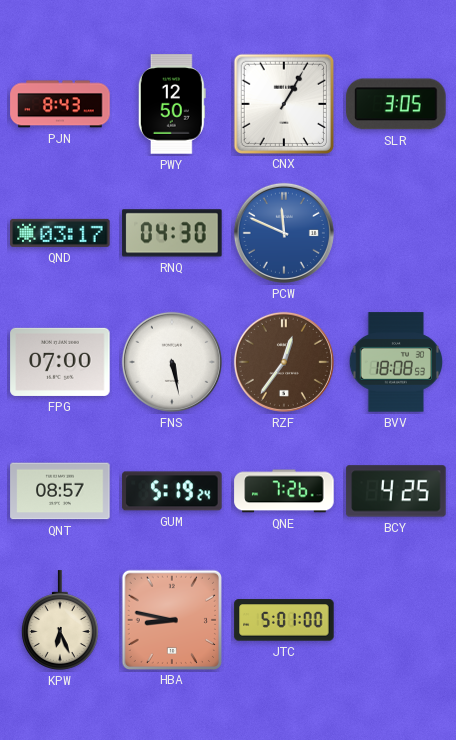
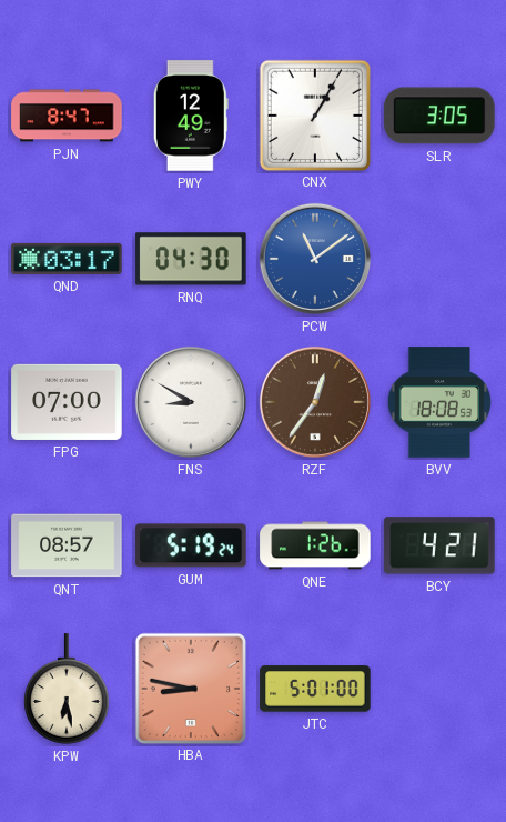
PJN: 8:43 -> 8:47
PWY: 12:50 -> 12:49
PCW: 11:49 -> 11:09
FNS: 5:28 -> 8:50
QNE: 7:26 -> 1:26
BCY: 4:25 -> 4:21
KPW: 6:26 -> 6:28
